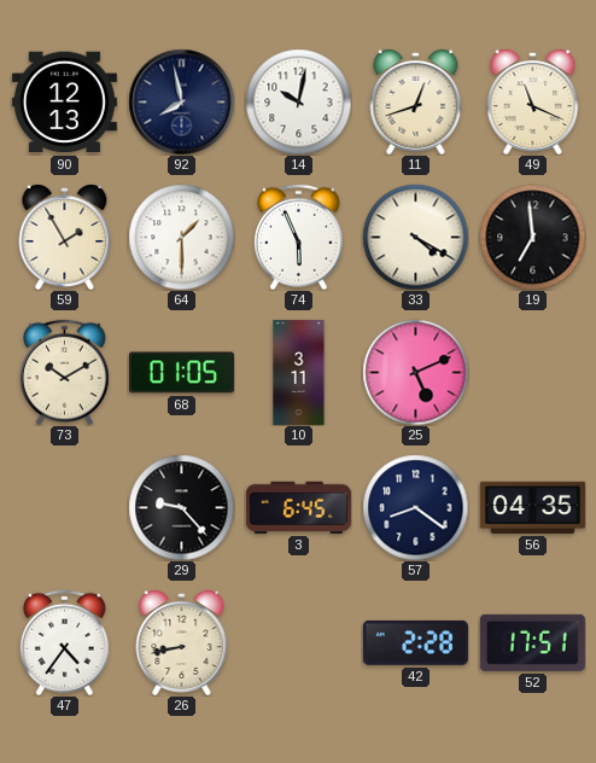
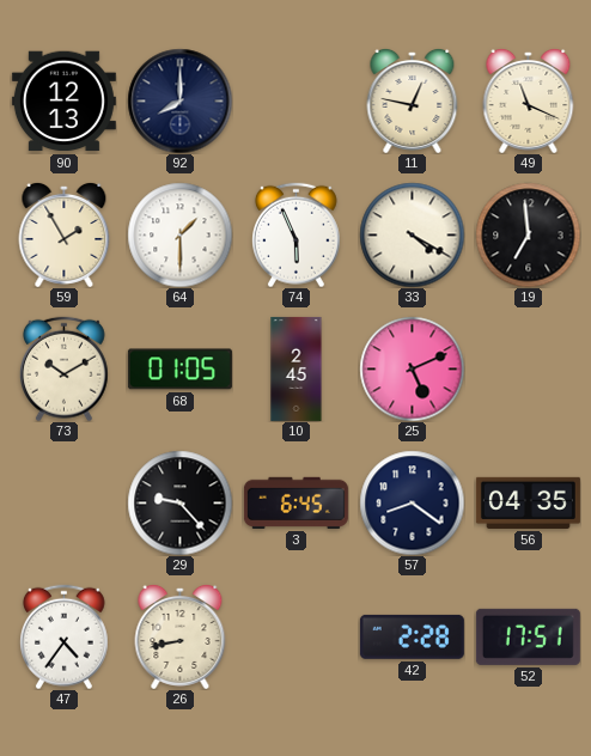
92: 7:58 -> 8:00
14: 10:02 -> none
11: 12:42 -> 12:47
10: 3:11 -> 2:45
